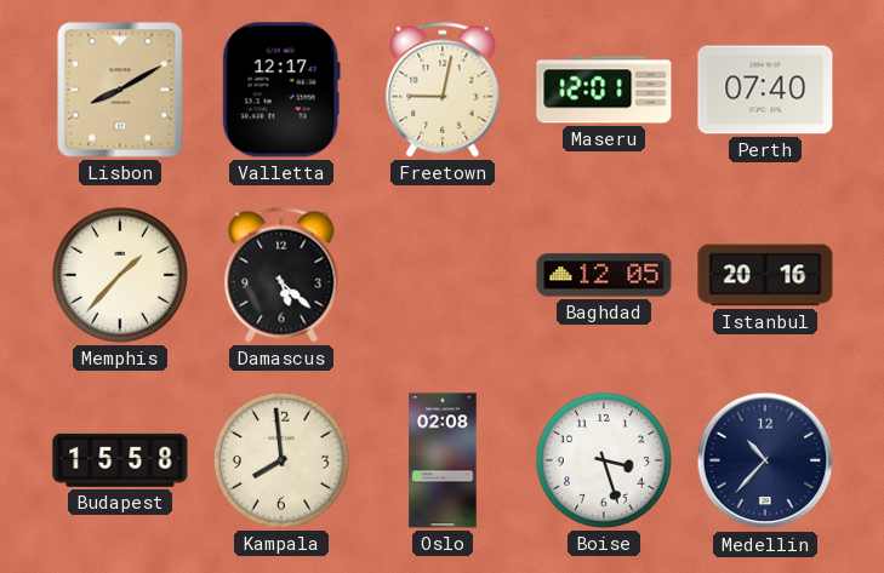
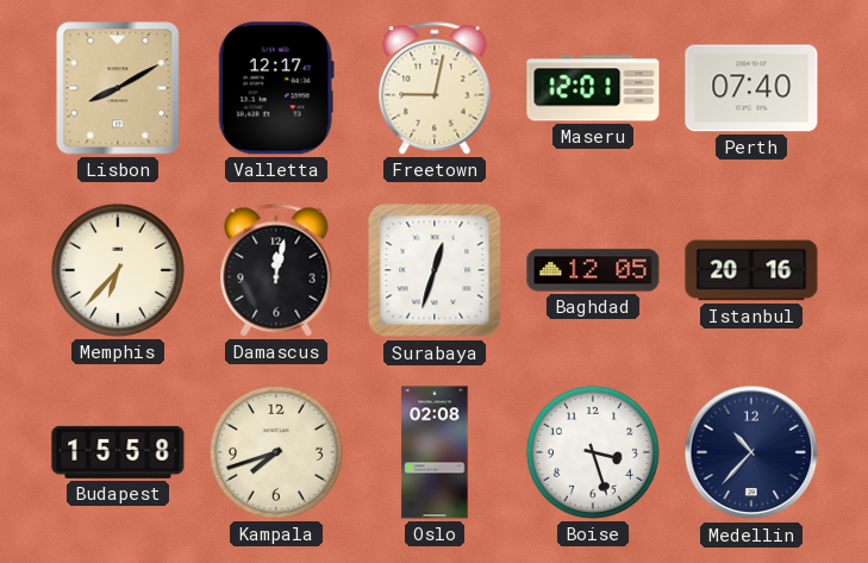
Memphis: 1:37 -> 6:37
Damascus: 5:22 -> 12:02
Surabaya: none -> 12:33
Kampala: 7:59 -> 7:42
